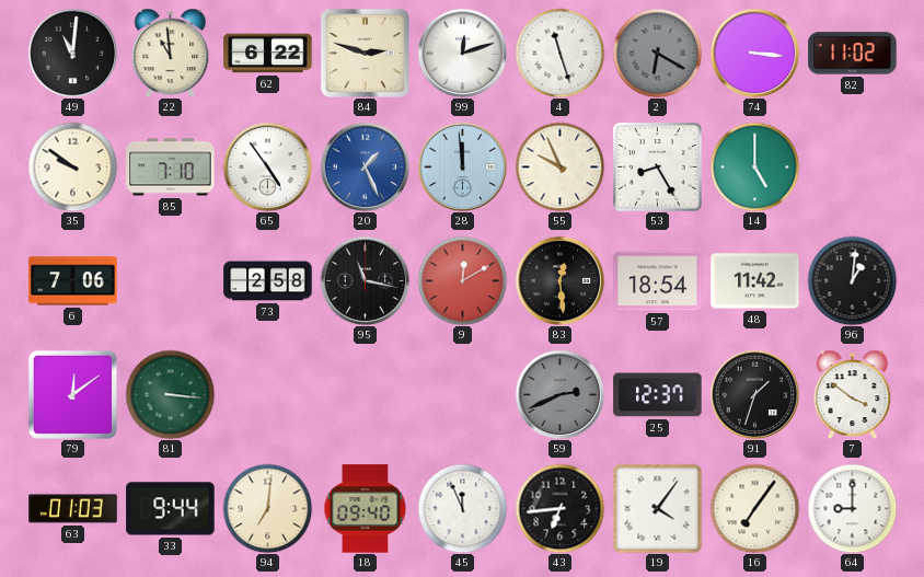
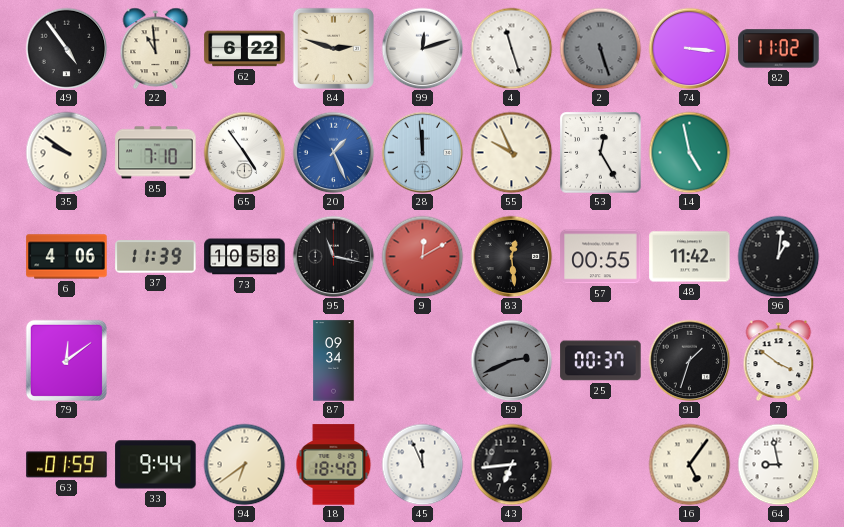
49: 11:01 -> 4:54
2: 6:20 -> 5:27
53: 8:25 -> 12:25
14: 5:00 -> 4:58
6: 7:06 -> 4:06
37: none -> 11:39
73: 2:58 -> 10:58
57: 18:54 -> 00:55
81: 3:16 -> none
87: none -> 09:34
25: 12:37 -> 00:37
63: 01:03 -> 01:59
94: 7:01 -> 6:39
18: 09:40 -> 18:40
19: 4:06 -> none
16: 7:06 -> 5:06
64: 9:00 -> 8:58
